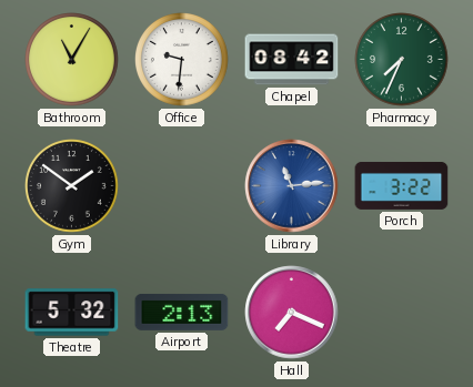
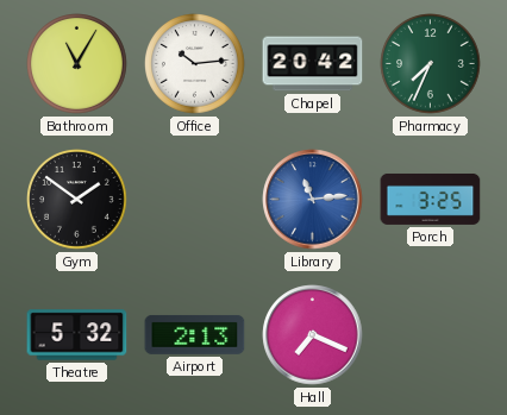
Office: 9:31 -> 10:14
Chapel: 08:42 -> 20:42
Porch: 3:22 -> 3:25
